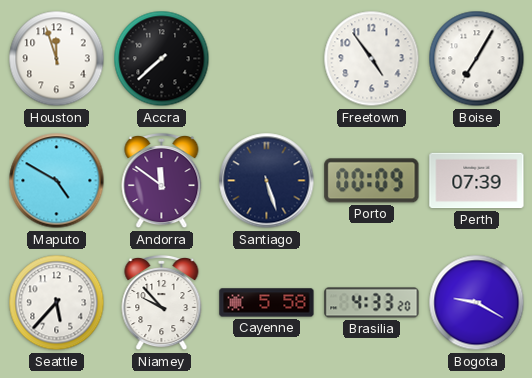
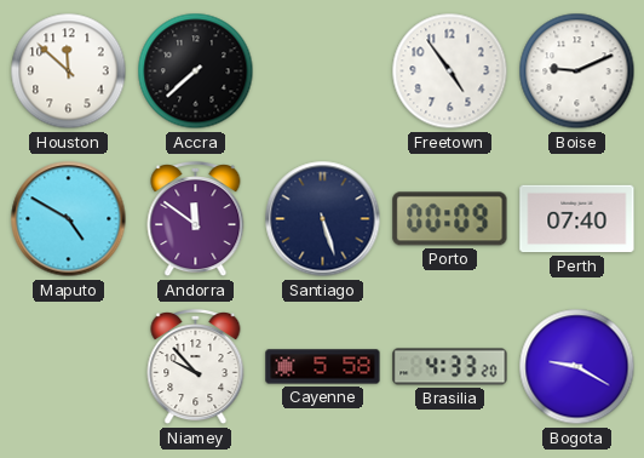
Houston: 11:57 -> 11:52
Boise: 7:05 -> 9:11
Perth: 07:39 -> 07:40
Seattle: 5:37 -> none
